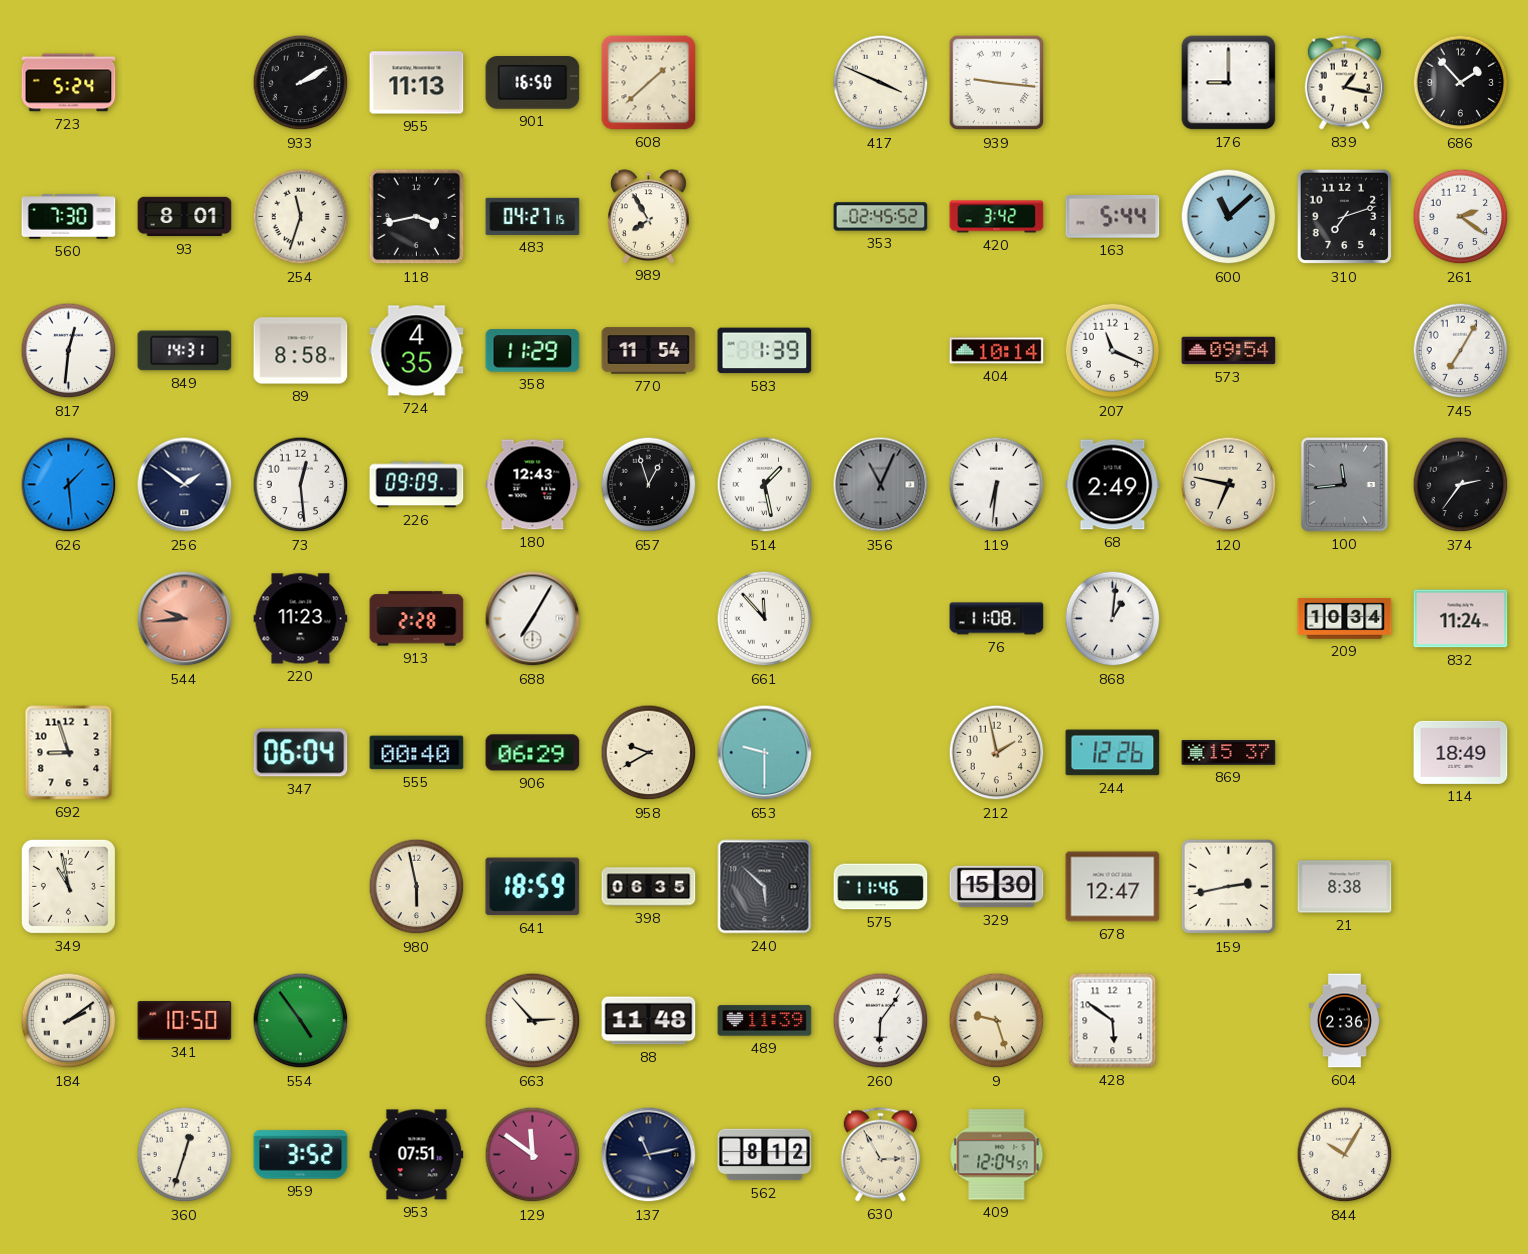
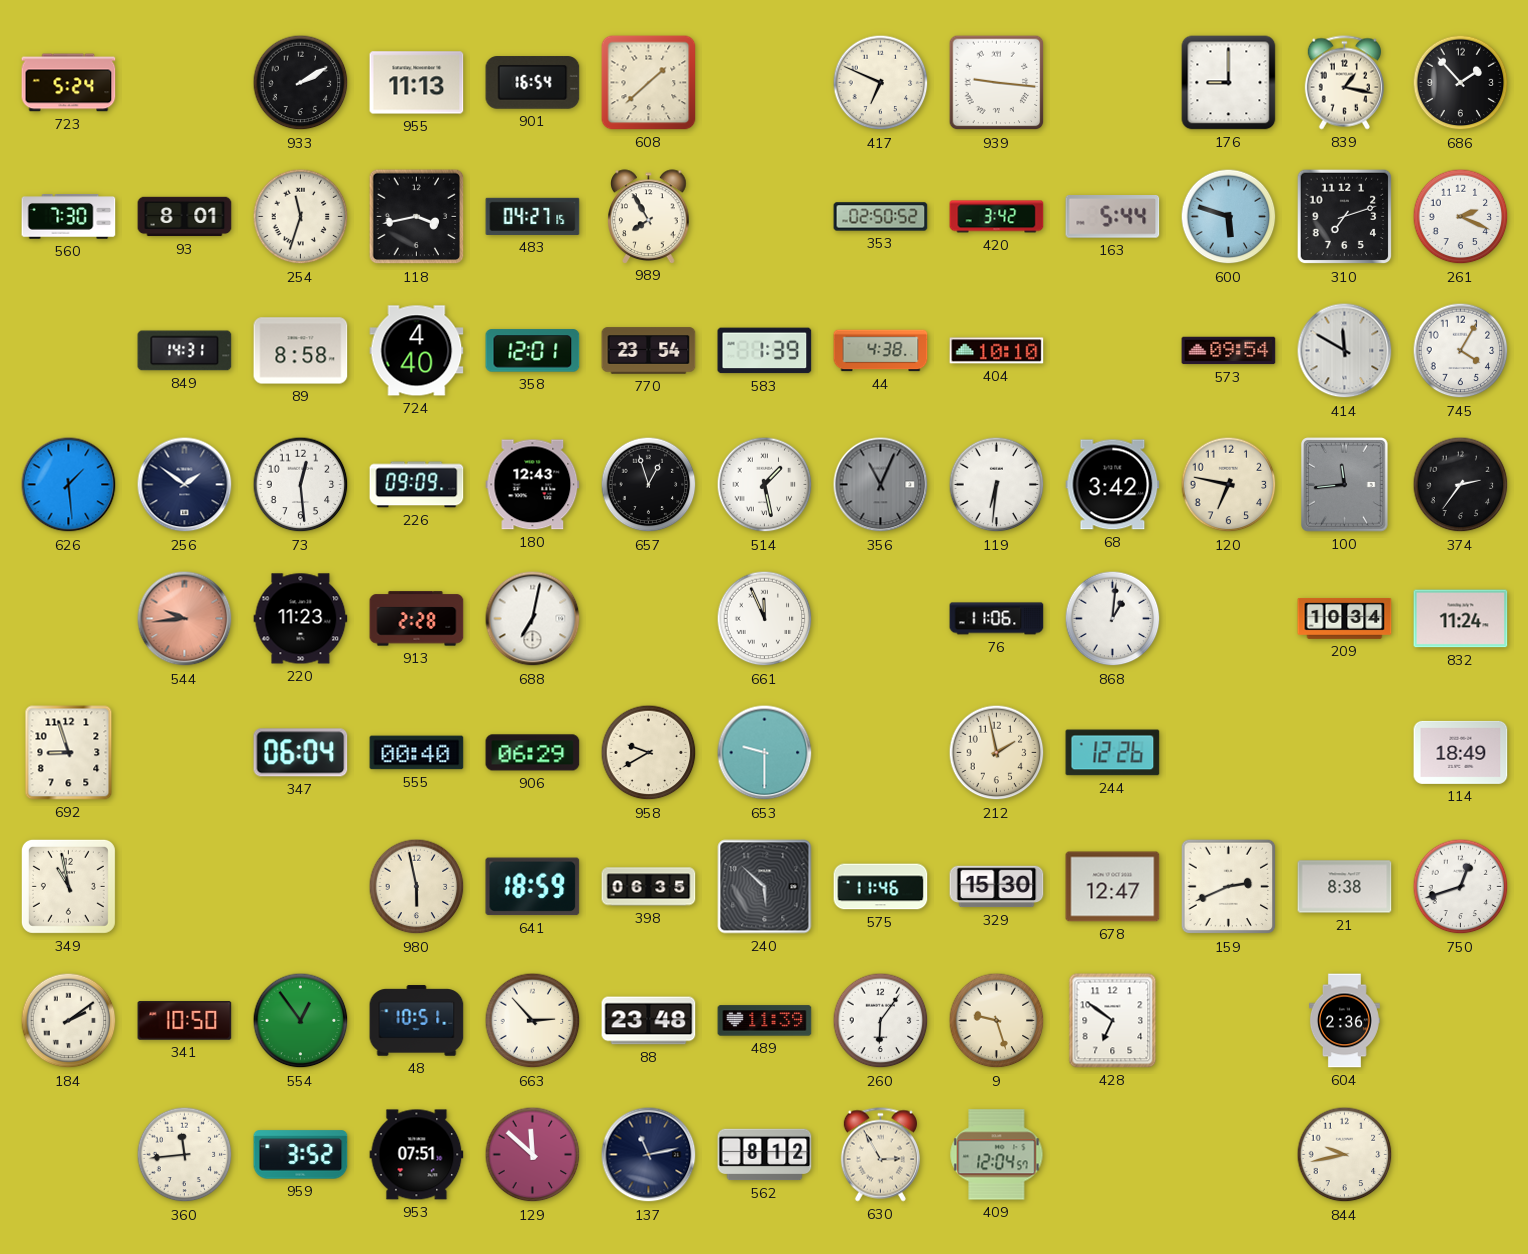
901: 16:50 -> 16:54
417: 3:49 -> 6:49
353: 02:45 -> 02:50
600: 11:08 -> 5:48
261: 2:21 -> 2:19
817: 12:31 -> none
724: 4:35 -> 4:40
358: 11:29 -> 12:01
770: 11:54 -> 23:54
44: none -> 4:38
404: 10:14 -> 10:10
207: 11:19 -> none
414: none -> 11:50
745: 7:05 -> 4:05
68: 2:49 -> 3:42
688: 7:05 -> 7:02
661: 11:53 -> 11:56
76: 11:08 -> 11:06
869: 15:37 -> none
159: 2:43 -> 2:41
750: none -> 12:42
554: 4:54 -> 12:54
48: none -> 10:51
88: 11:48 -> 23:48
428: 5:51 -> 6:51
360: 12:33 -> 11:44
129: 11:51 -> 11:52
844: 10:05 -> 9:43
